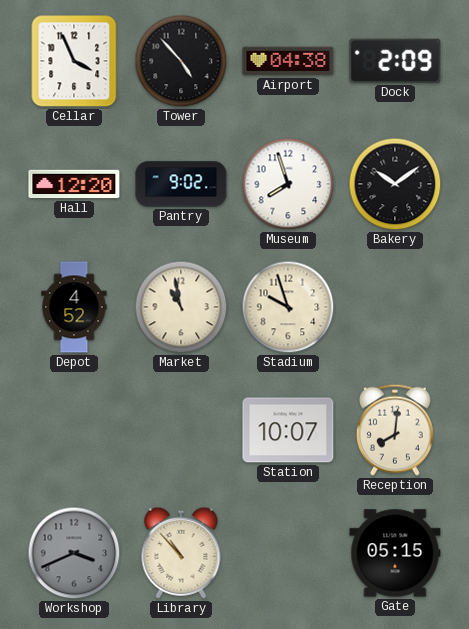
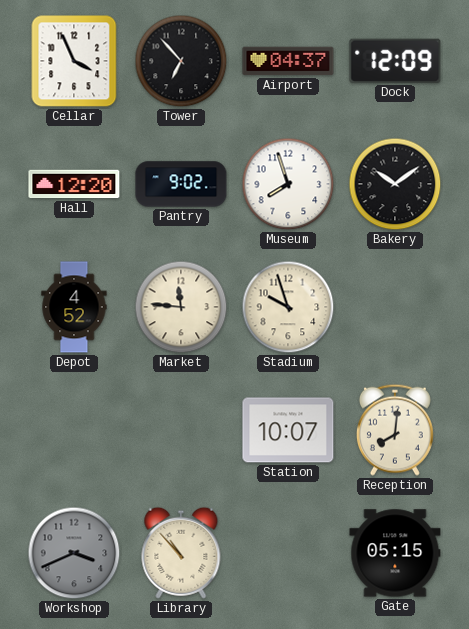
Tower: 4:53 -> 6:53
Airport: 04:38 -> 04:37
Dock: 2:09 -> 12:09
Market: 10:58 -> 11:46
